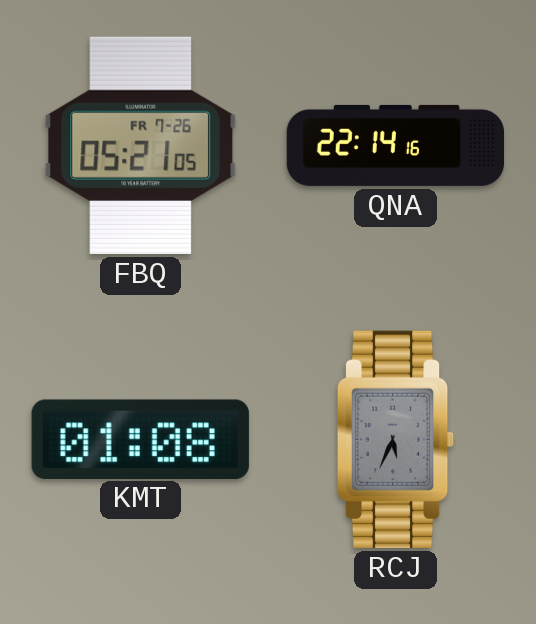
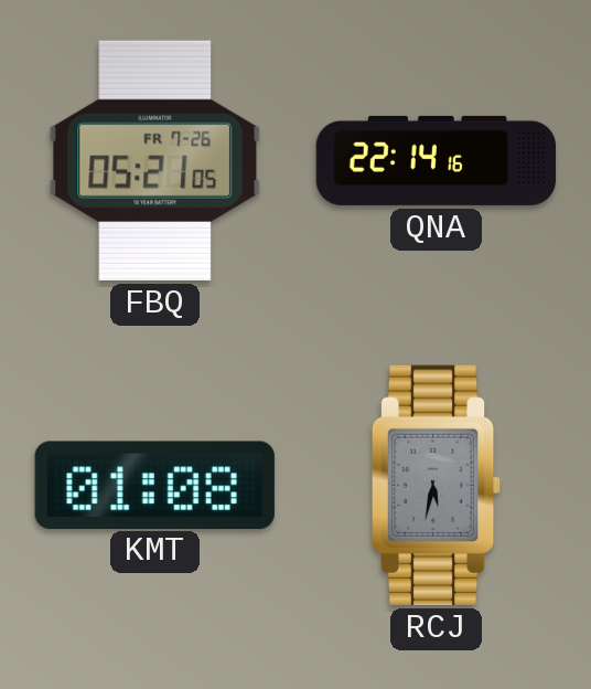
RCJ: 5:34 -> 5:32
